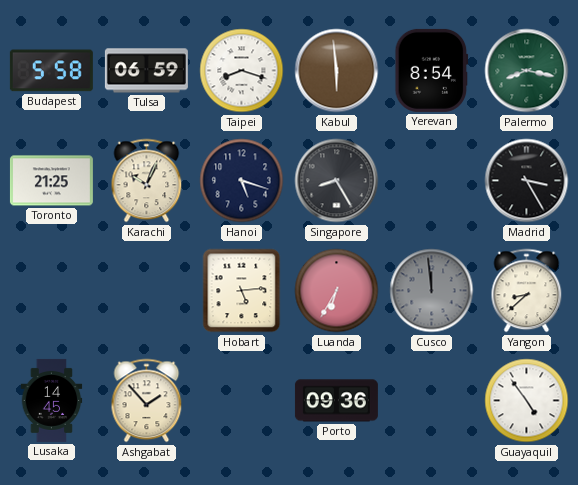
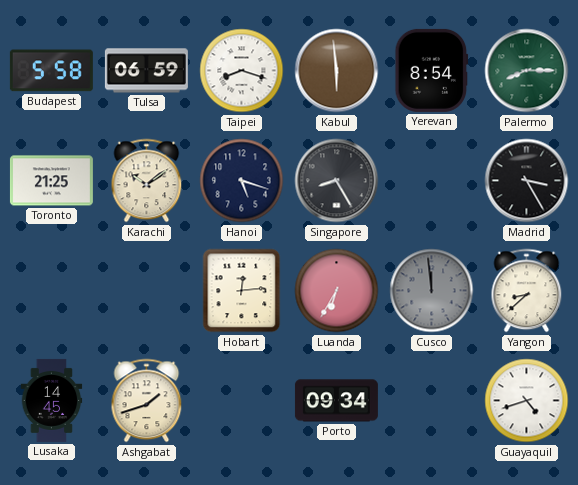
Palermo: 8:17 -> 8:15
Karachi: 10:04 -> 10:09
Hobart: 5:14 -> 12:14
Ashgabat: 1:53 -> 1:42
Porto: 09:36 -> 09:34
Guayaquil: 4:54 -> 4:42
